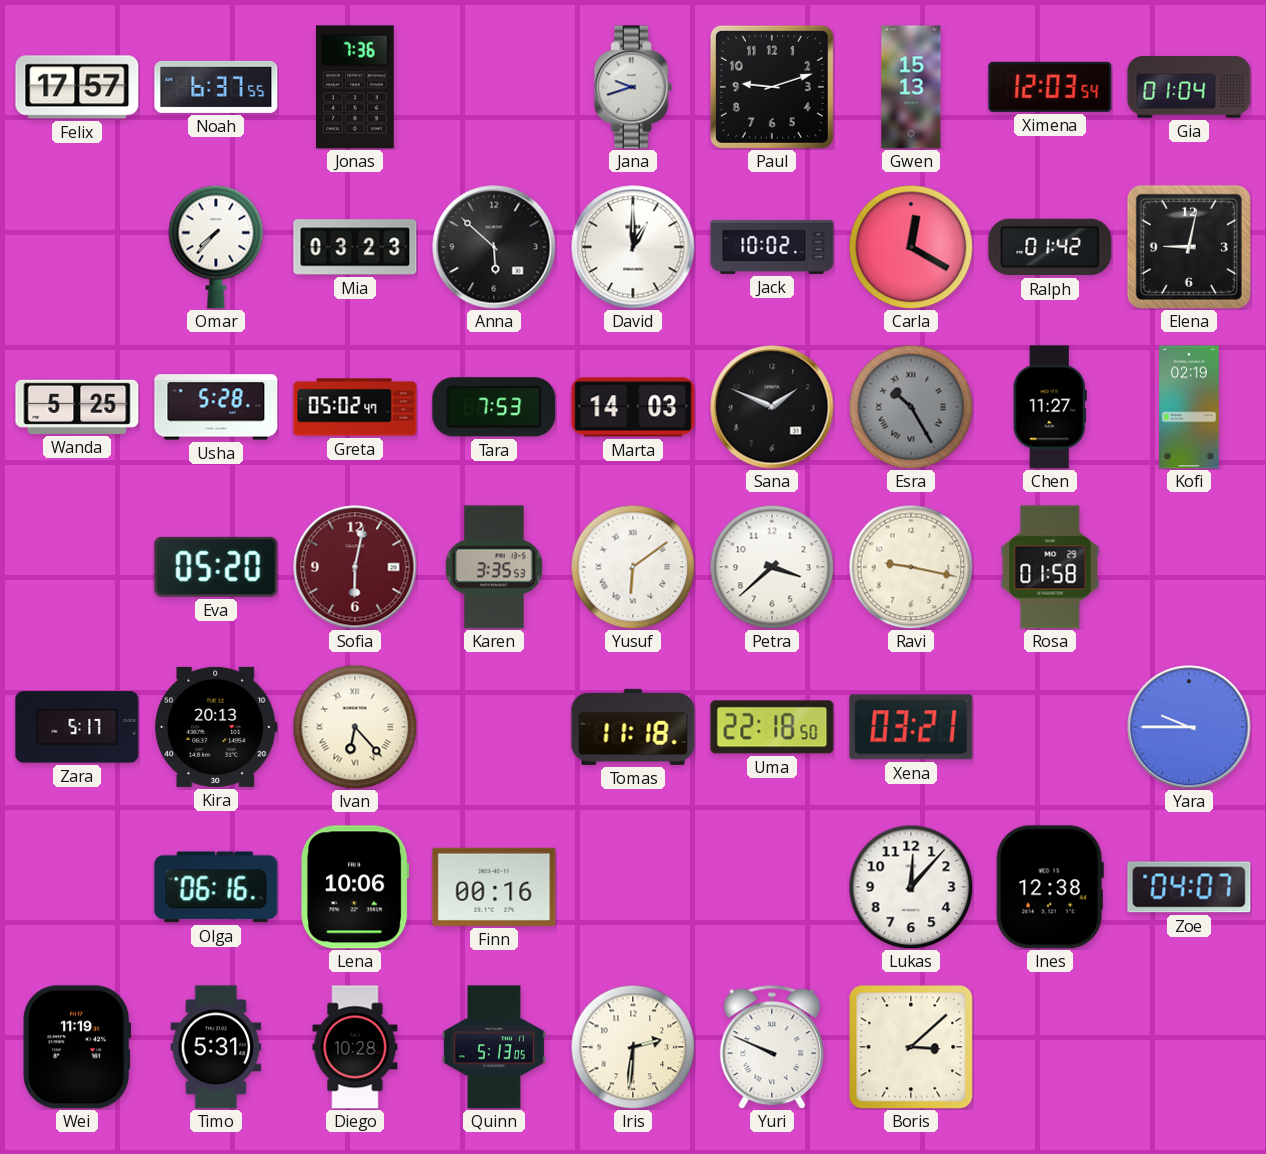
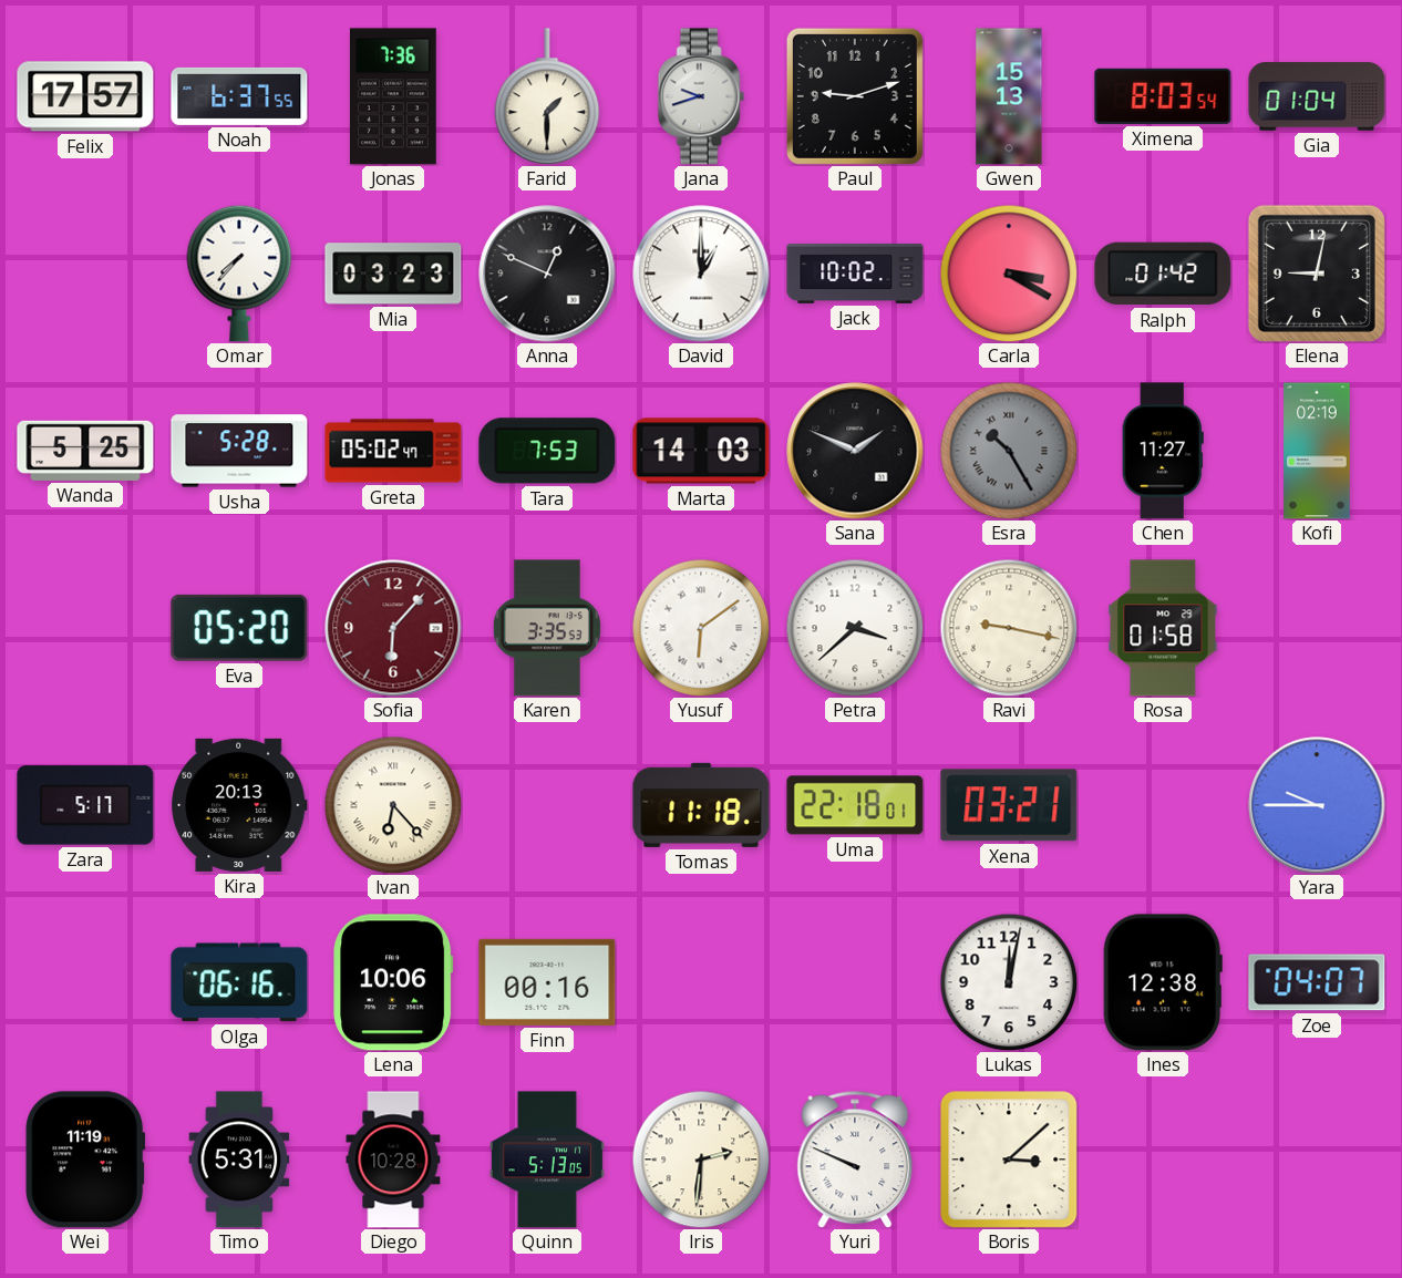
Farid: none -> 1:30
Ximena: 12:03 -> 8:03
Anna: 5:52 -> 12:49
Carla: 12:20 -> 3:20
Sofia: 6:02 -> 6:07
Uma: 22:18:50 -> 22:18:01
Lukas: 12:07 -> 12:02
